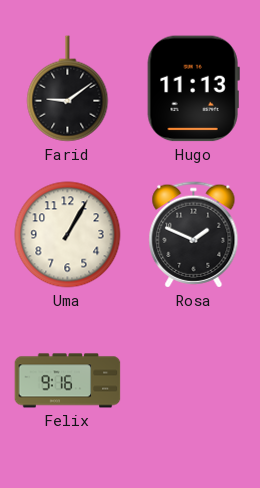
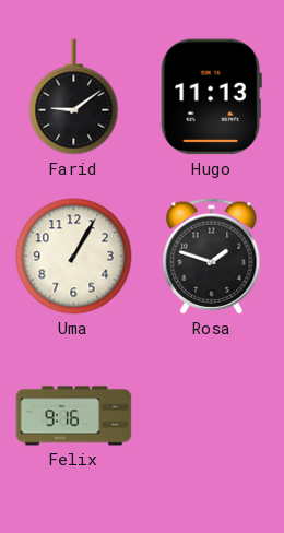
Rosa: 1:49 -> 1:48
